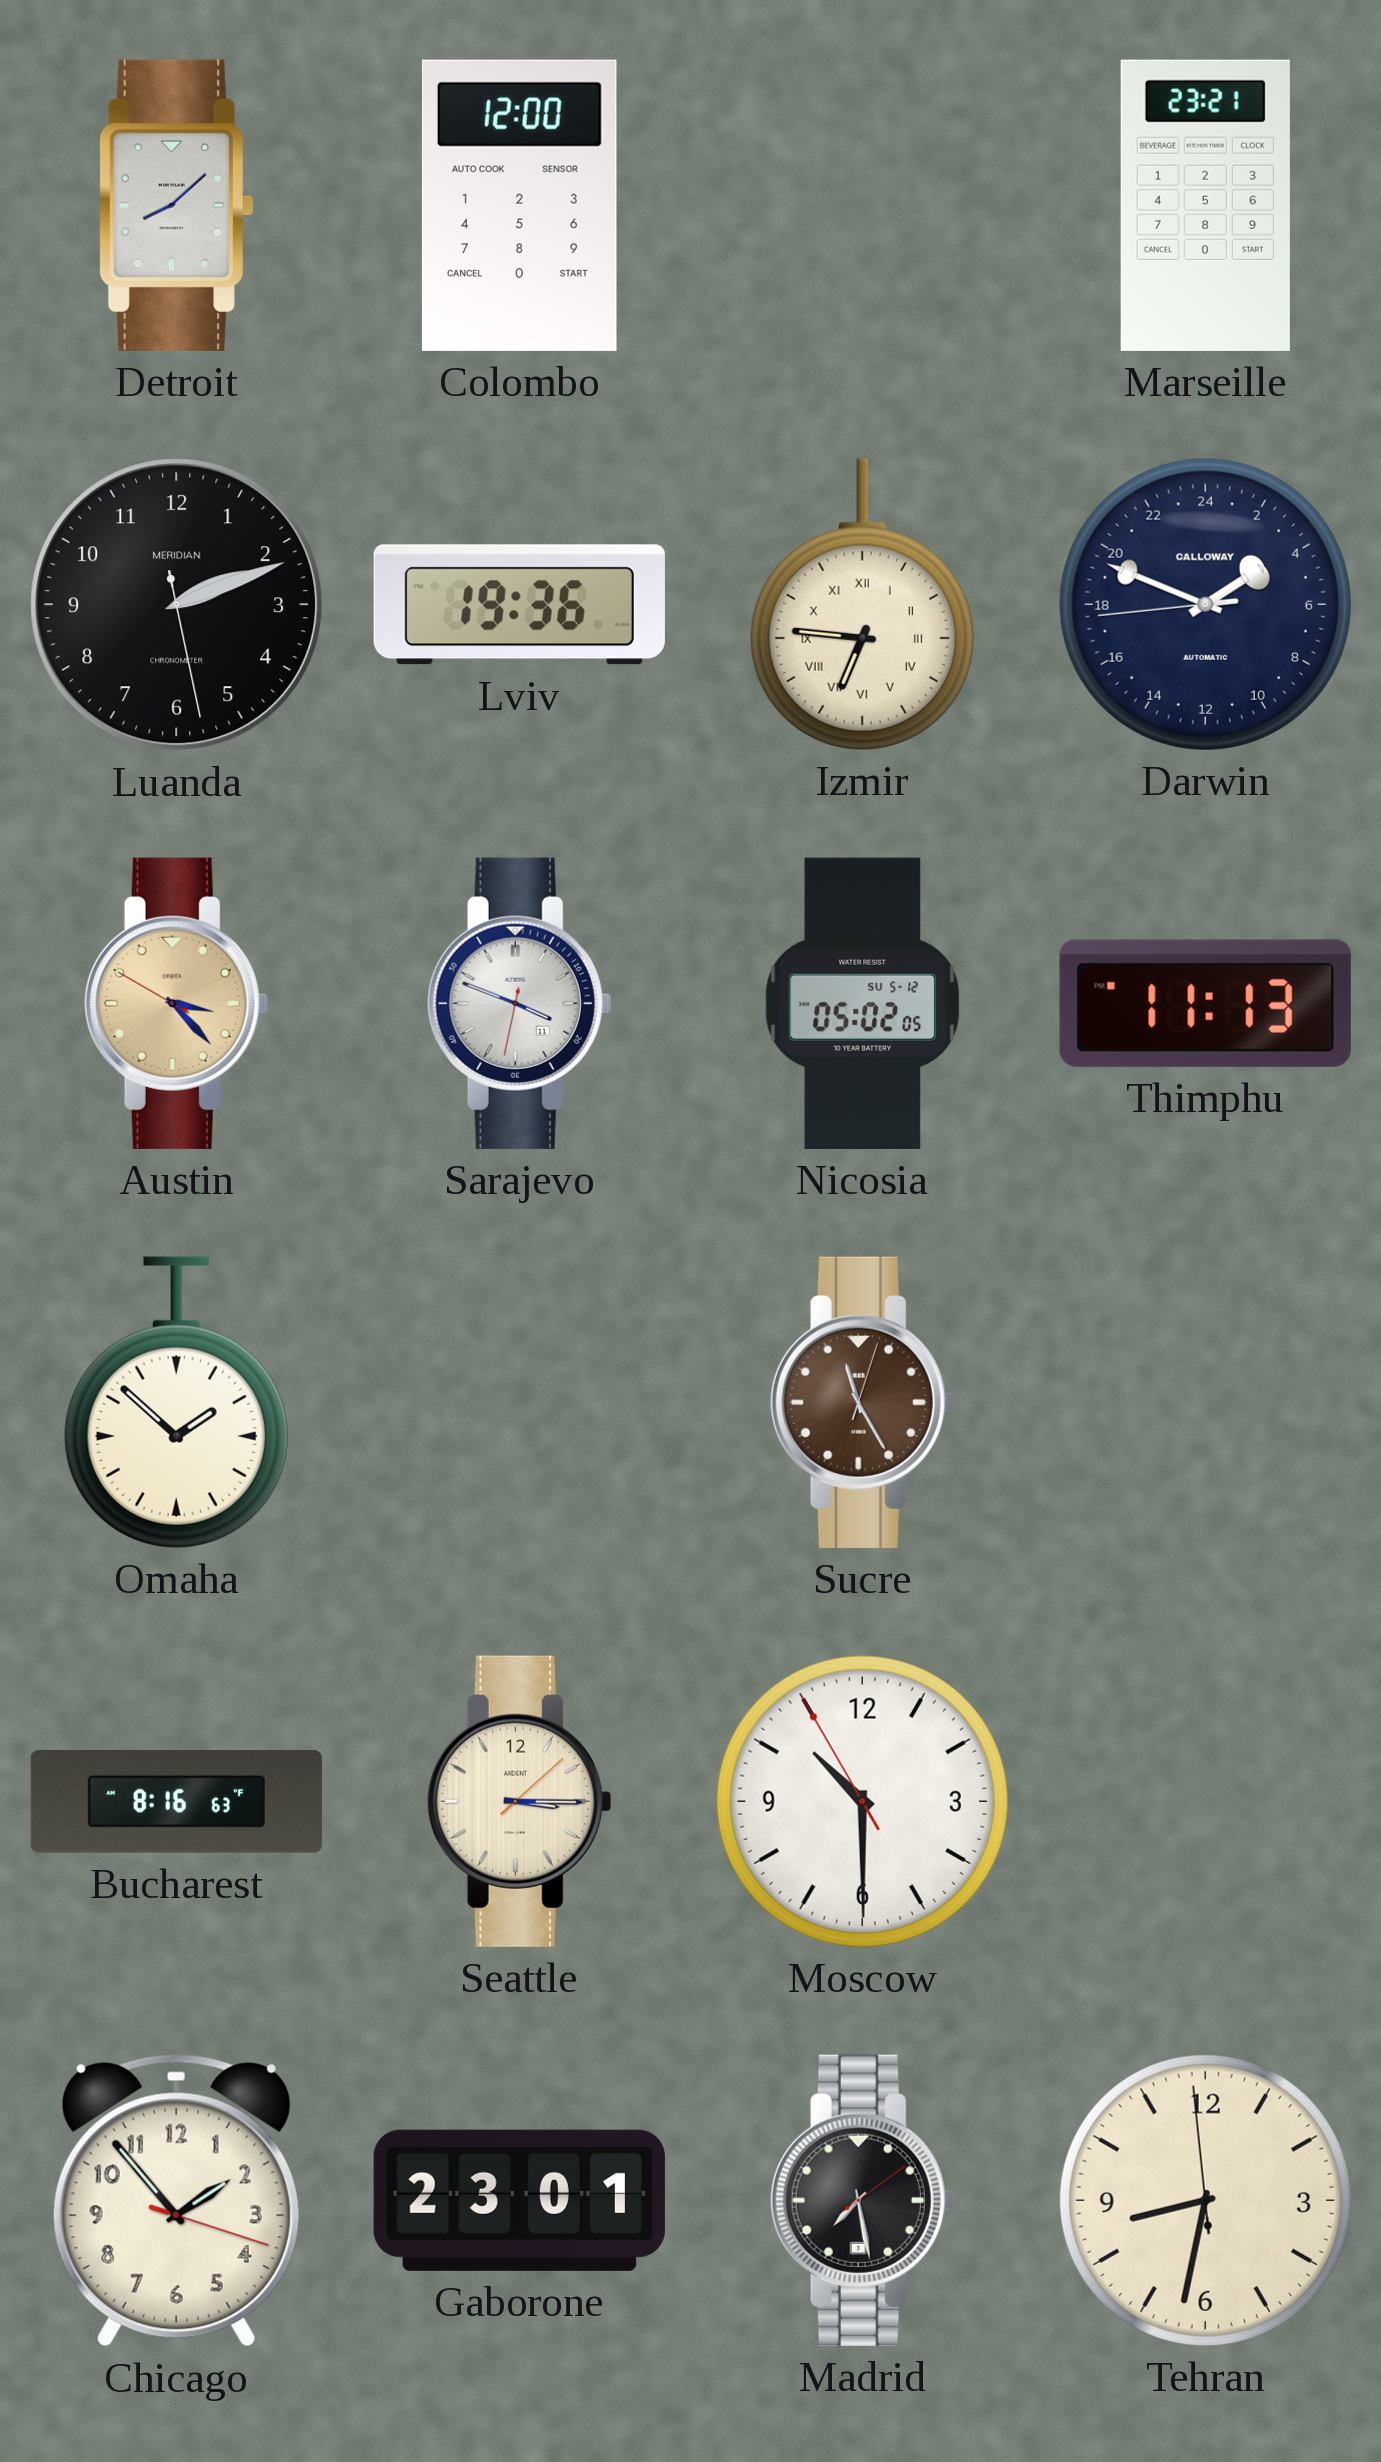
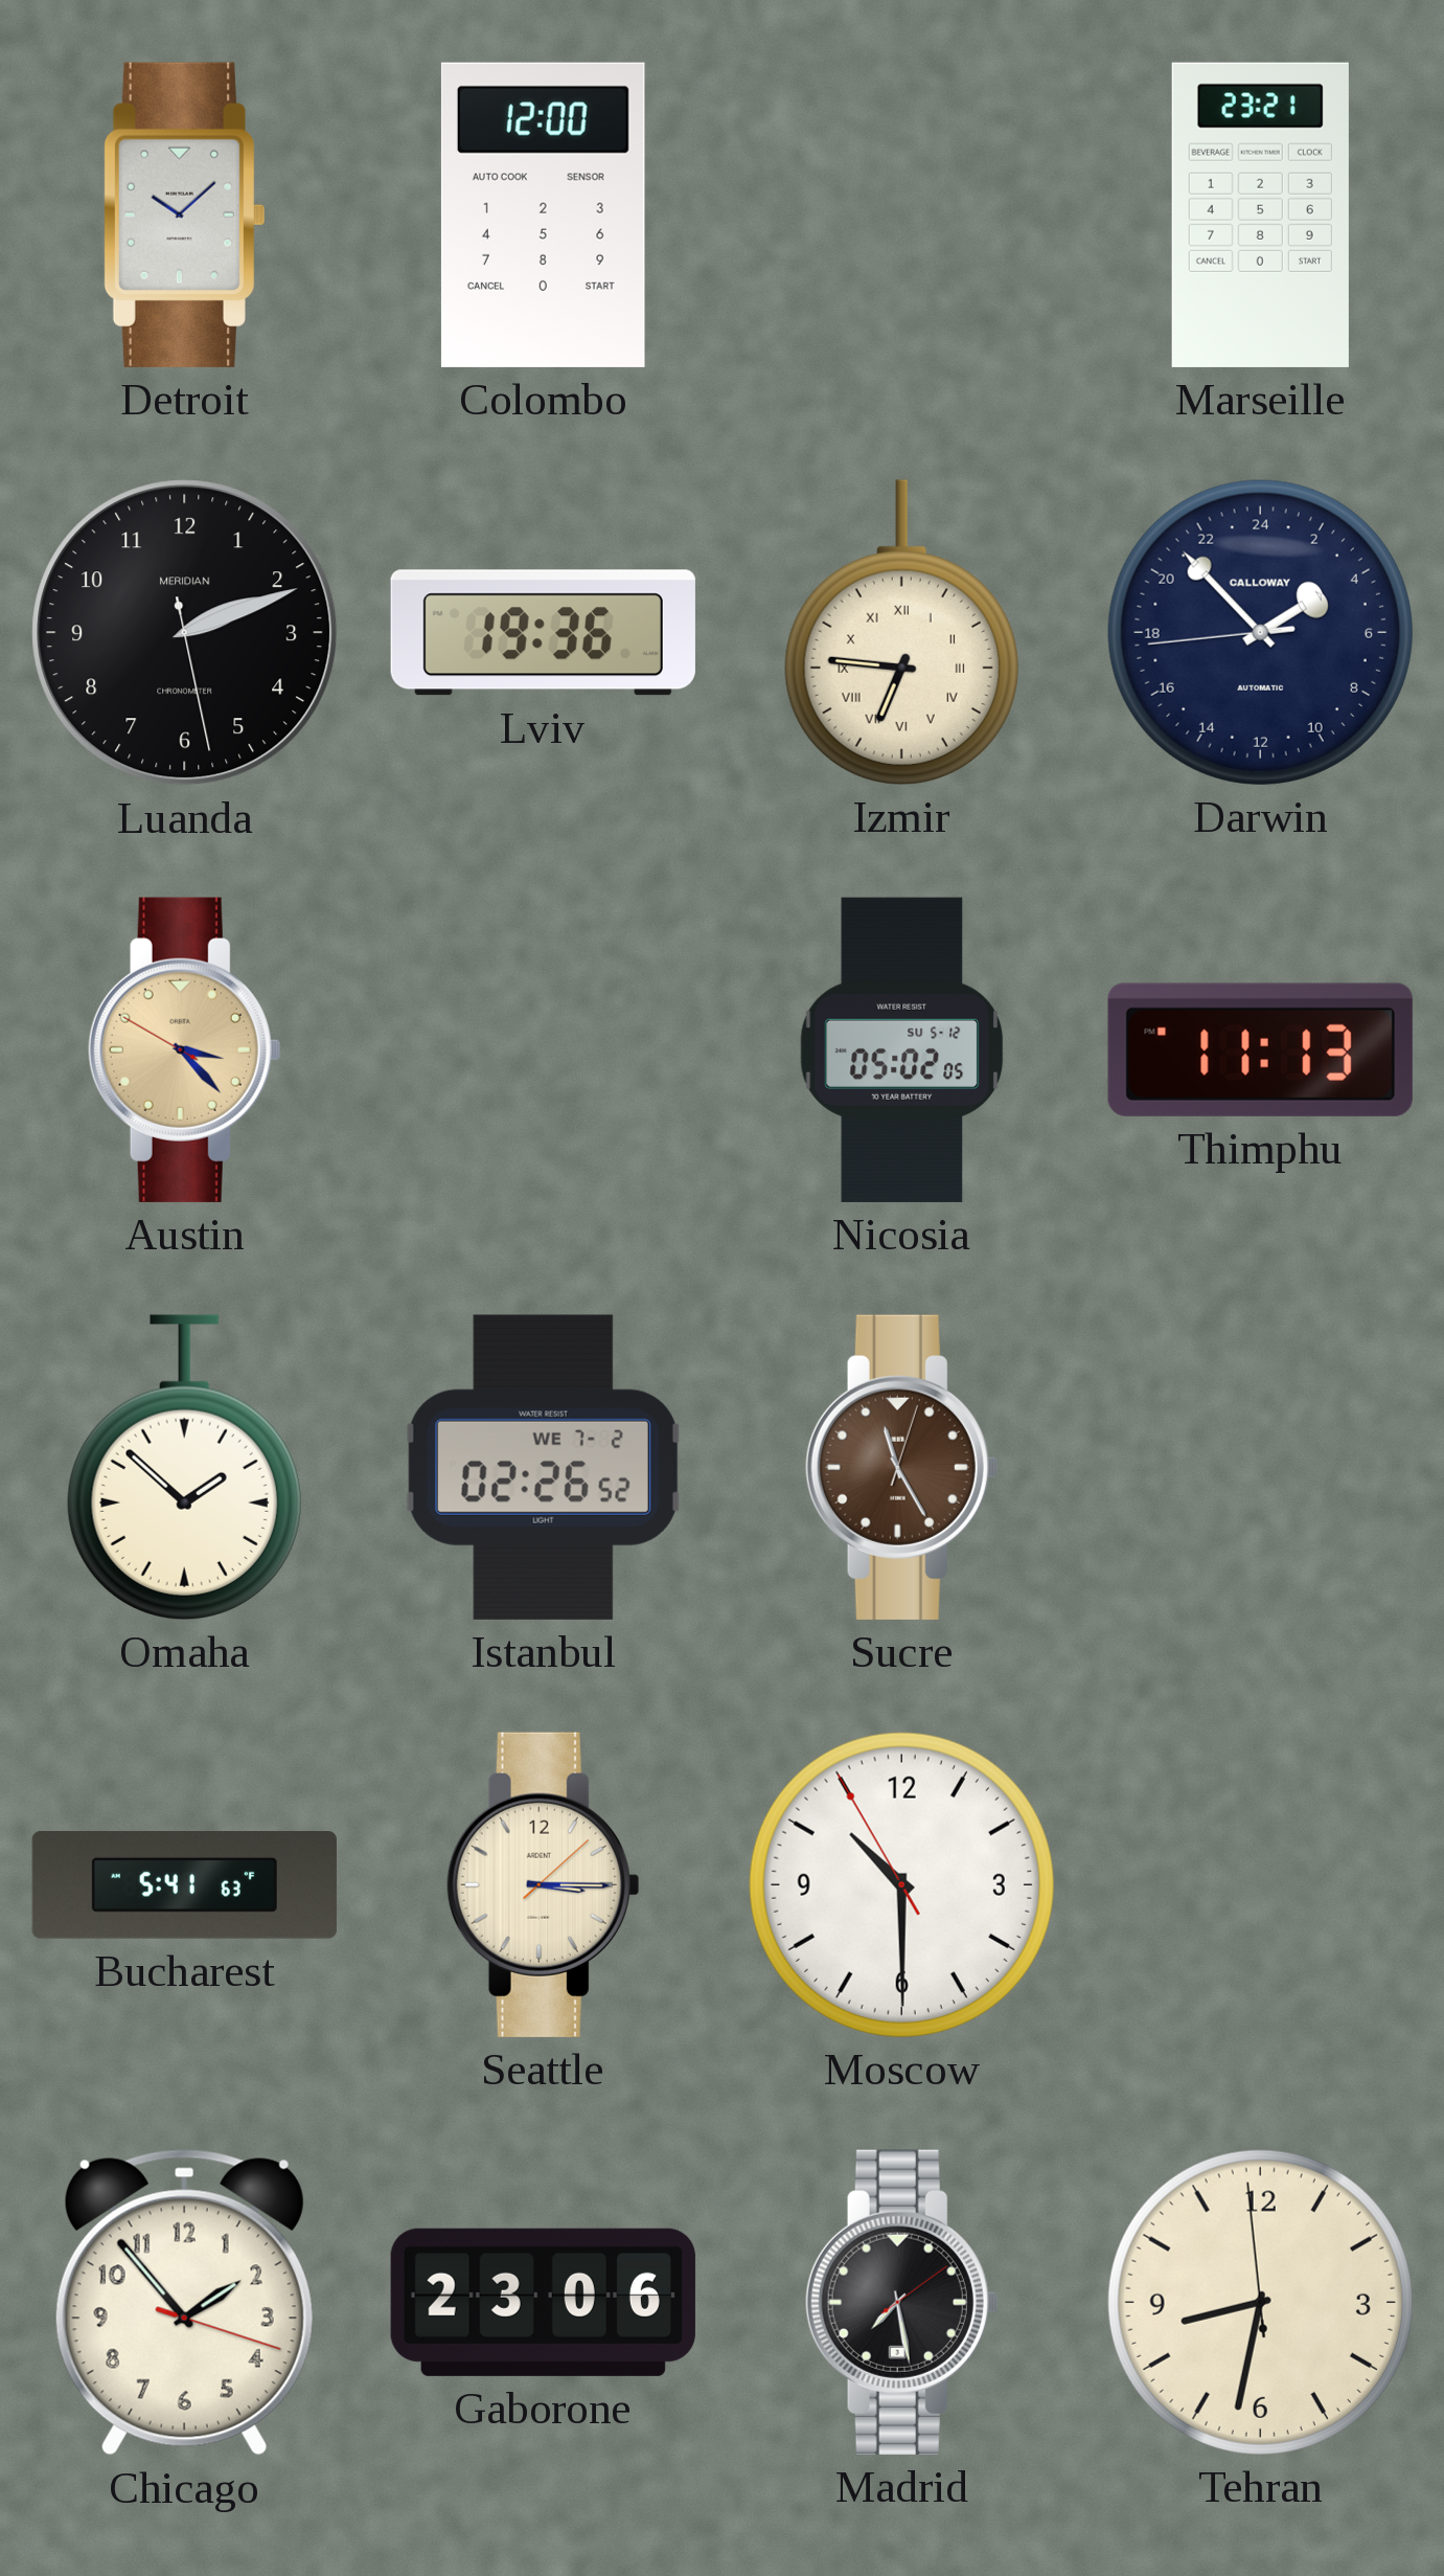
Detroit: 8:08 -> 10:08
Darwin: 3:48 -> 3:52
Sarajevo: 3:48 -> none
Istanbul: none -> 02:26
Bucharest: 8:16 -> 5:41
Gaborone: 23:01 -> 23:06
